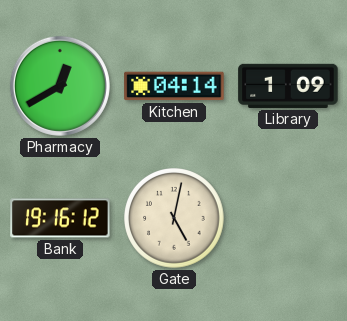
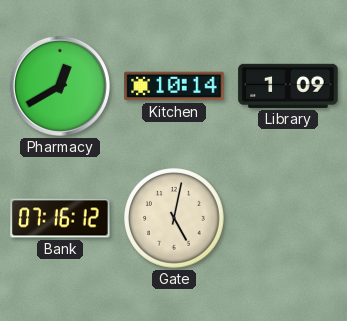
Kitchen: 04:14 -> 10:14
Bank: 19:16 -> 07:16
